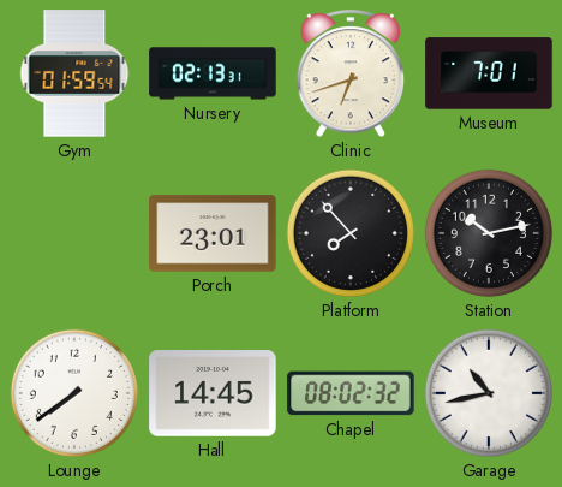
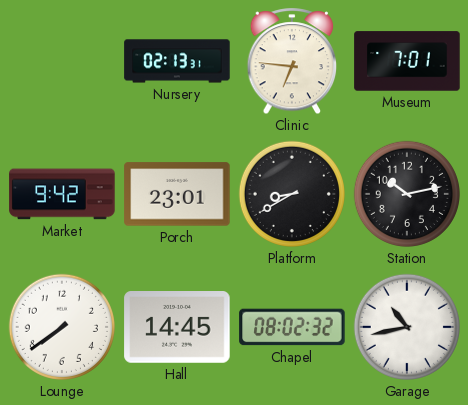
Gym: 01:59 -> none
Clinic: 6:42 -> 6:46
Market: none -> 9:42
Platform: 7:53 -> 8:40
